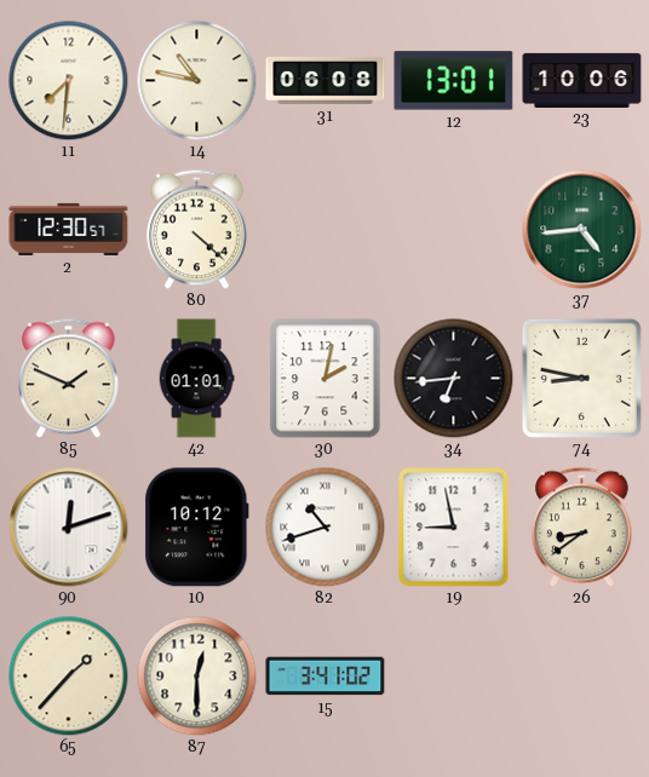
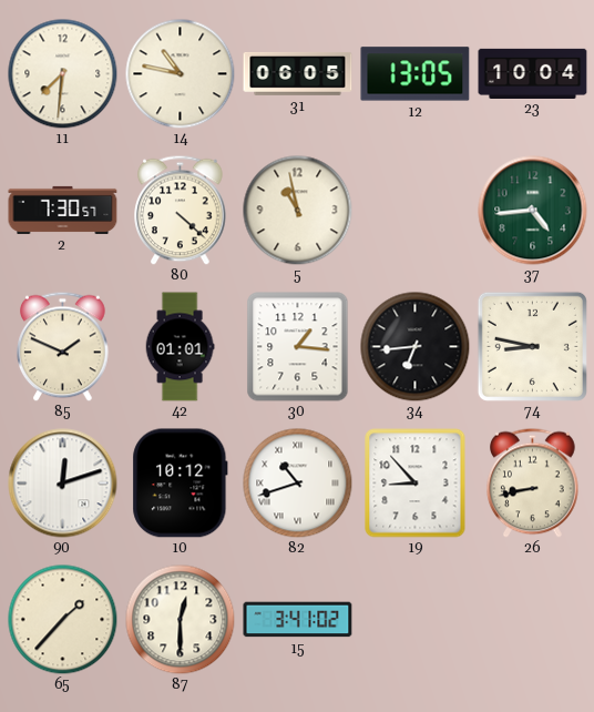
31: 06:08 -> 06:05
12: 13:01 -> 13:05
23: 10:06 -> 10:04
2: 12:30 -> 7:30
5: none -> 10:58
30: 2:02 -> 1:16
19: 8:58 -> 8:53
26: 8:39 -> 8:43
